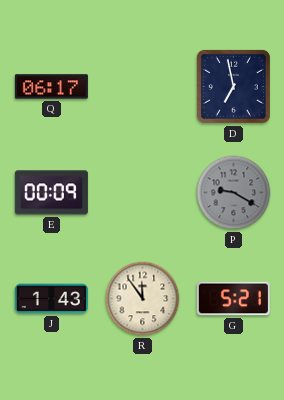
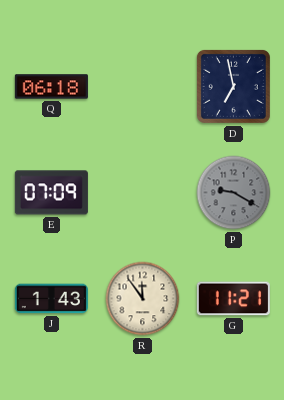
Q: 06:17 -> 06:18
E: 00:09 -> 07:09
G: 5:21 -> 11:21
